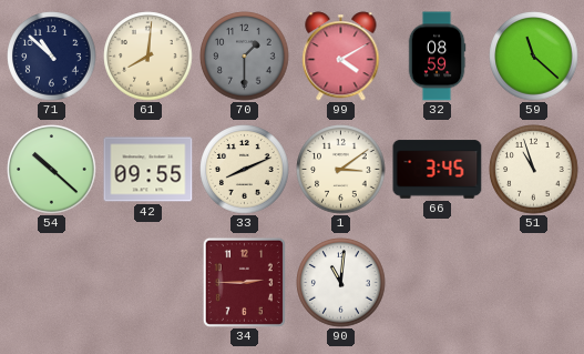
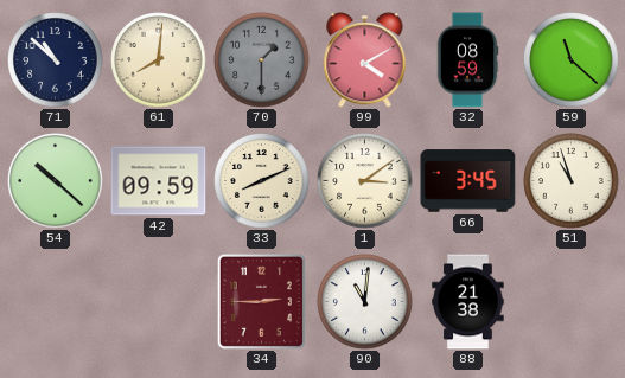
42: 09:55 -> 09:59
88: none -> 21:38
